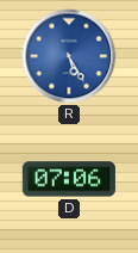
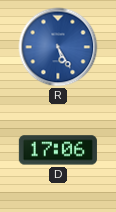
D: 07:06 -> 17:06
